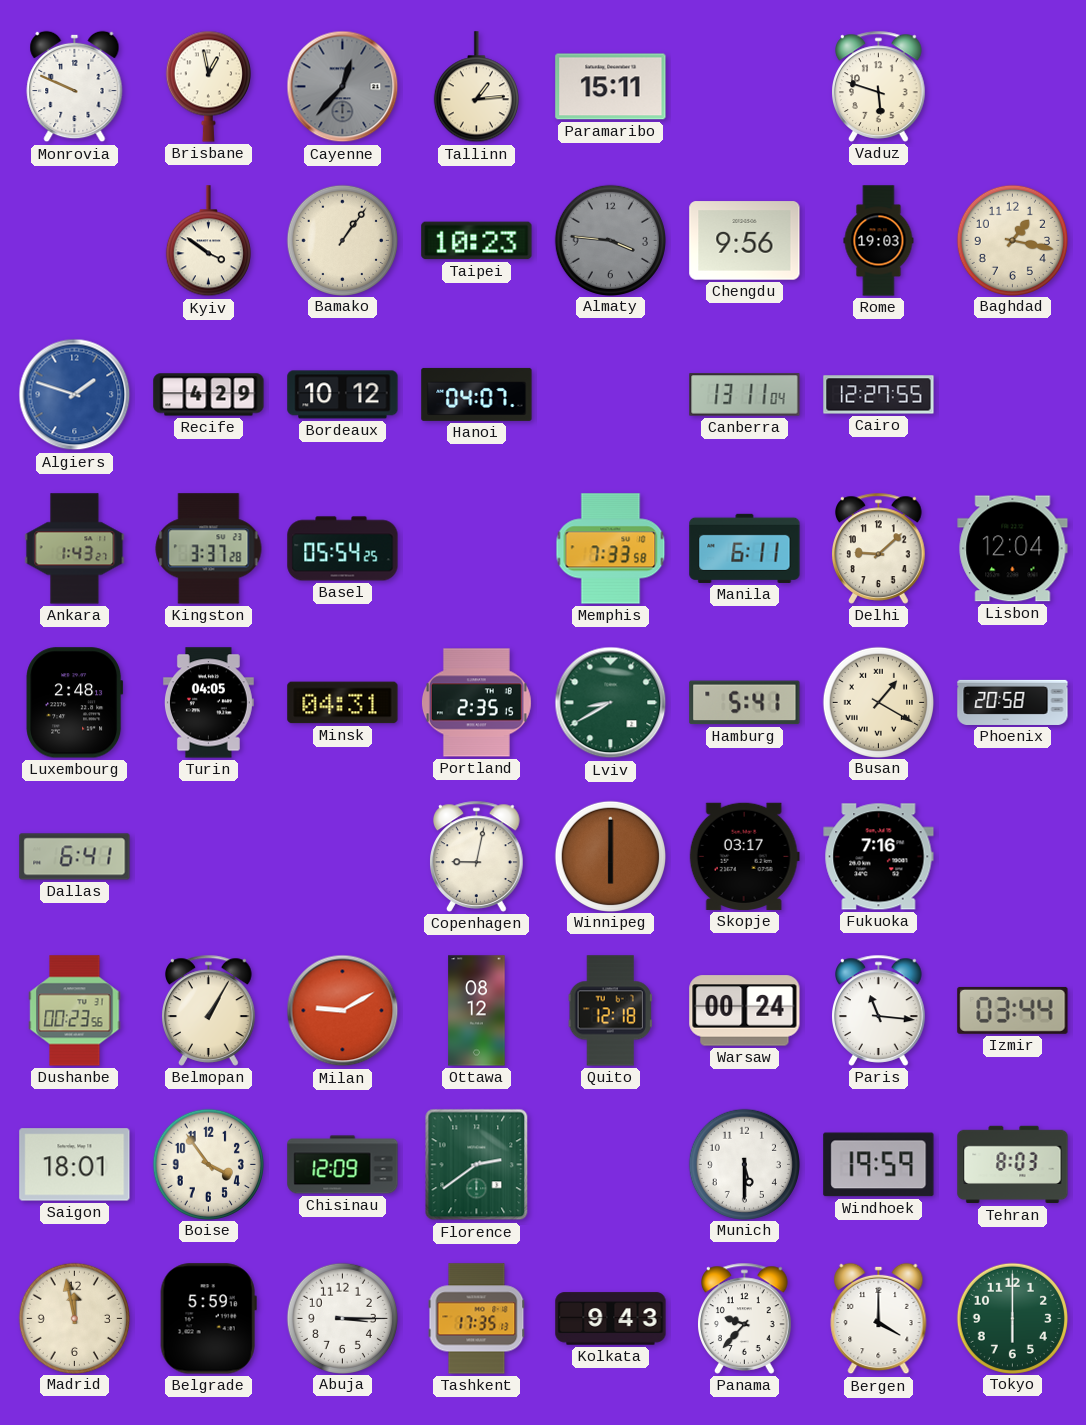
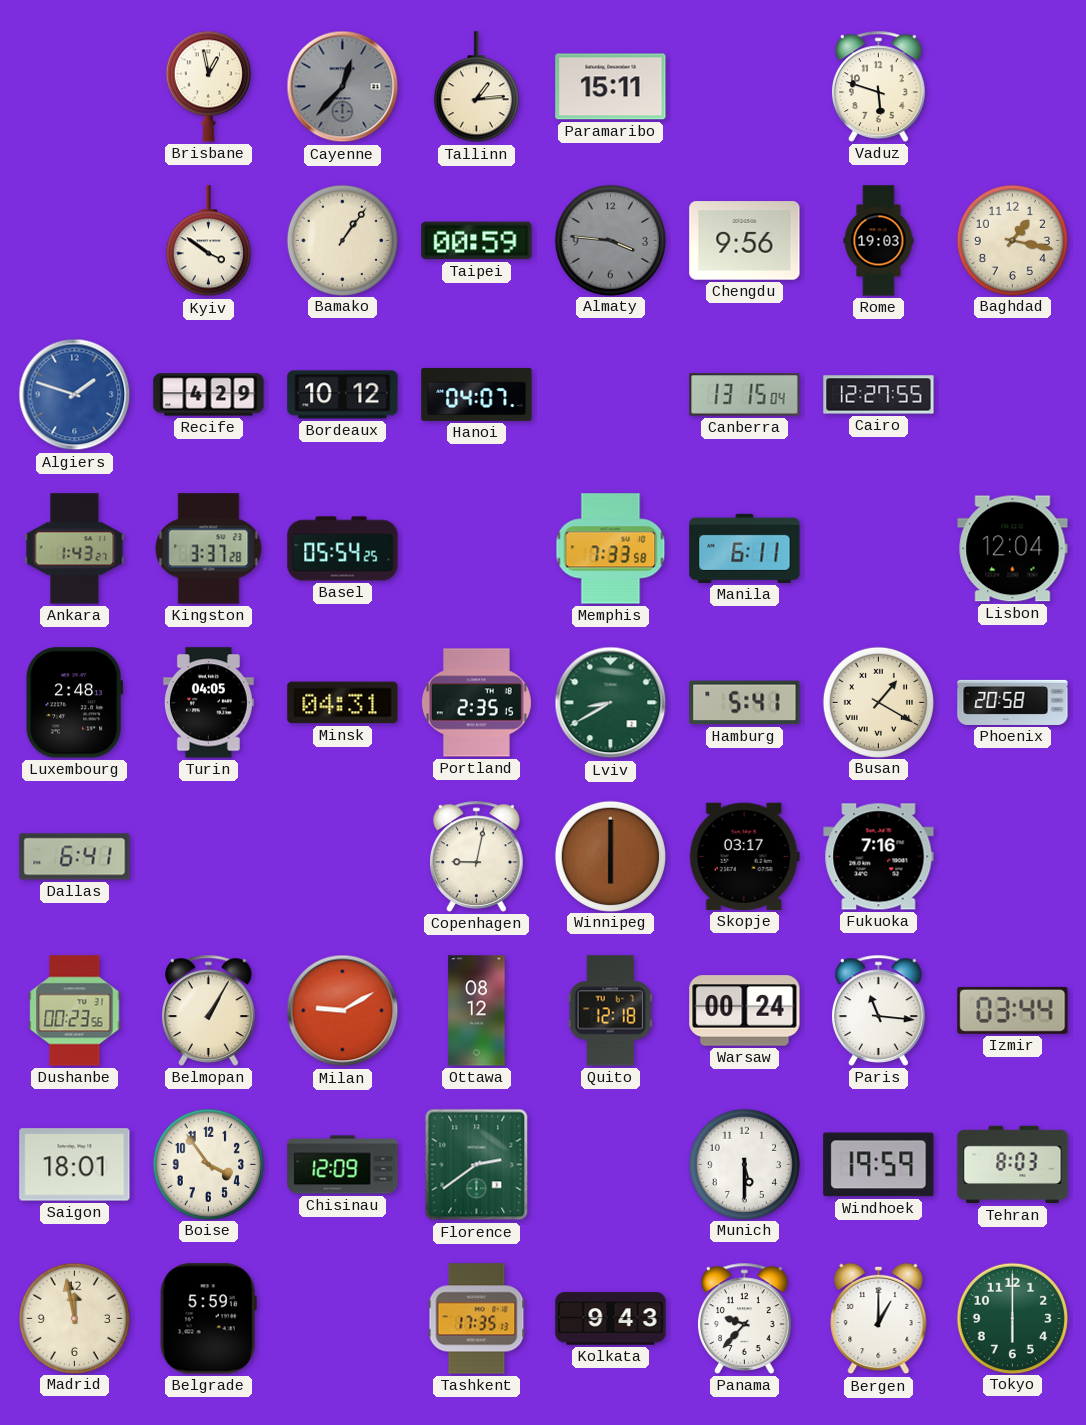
Monrovia: 9:49 -> none
Taipei: 10:23 -> 00:59
Canberra: 13:11 -> 13:15
Delhi: 9:08 -> none
Abuja: 3:15 -> none
Bergen: 4:00 -> 1:00
